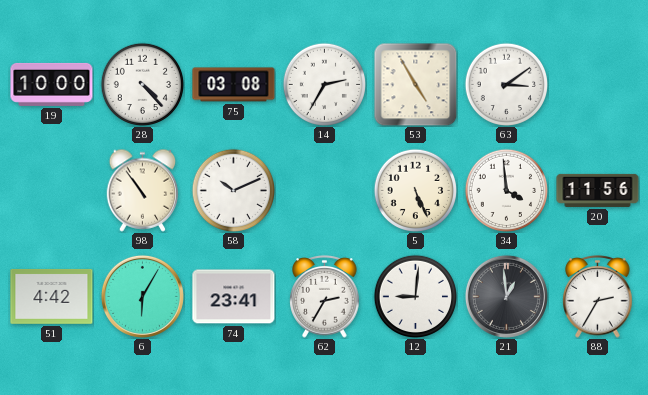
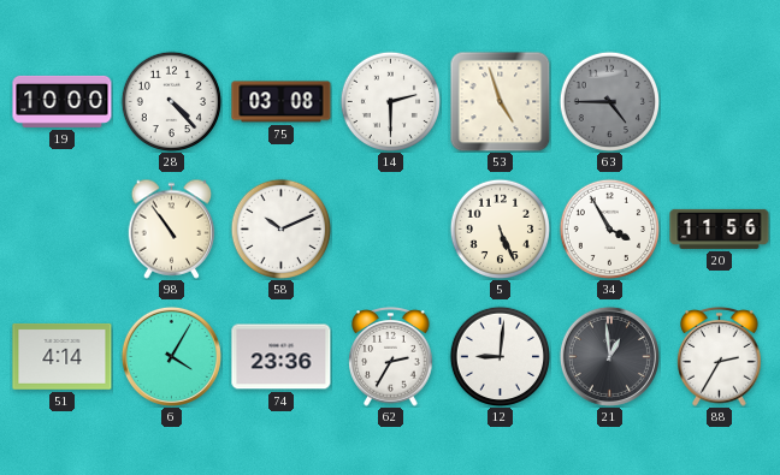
14: 2:35 -> 2:30
53: 4:55 -> 4:57
63: 3:09 -> 4:45
63 dial: white -> grey
34: 3:59 -> 3:55
51: 4:42 -> 4:14
6: 6:05 -> 4:05
74: 23:41 -> 23:36
